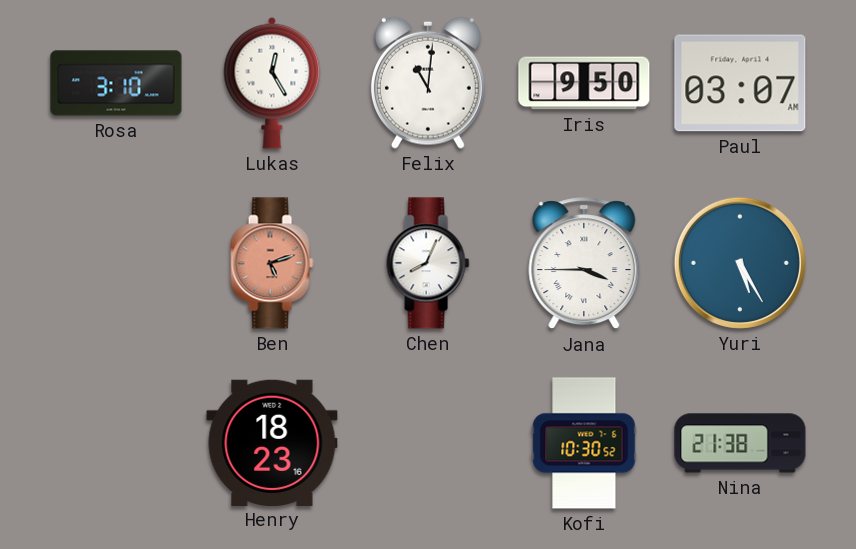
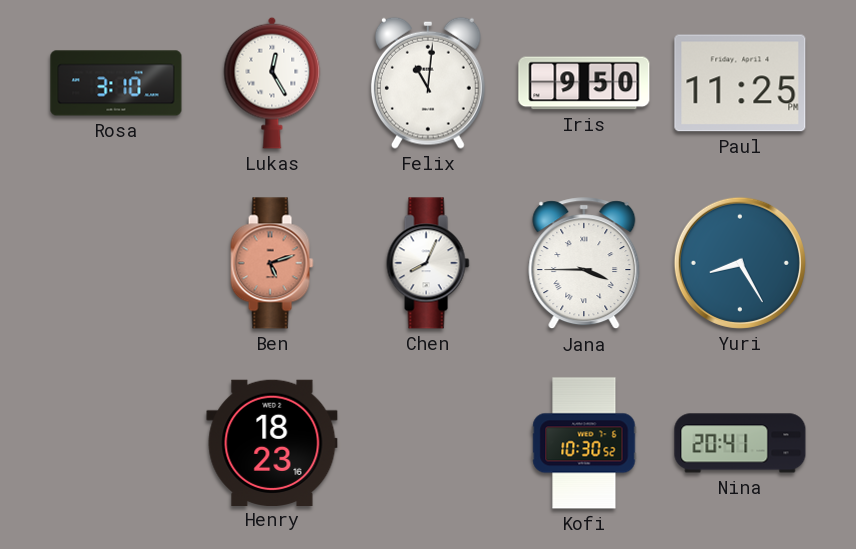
Paul: 03:07 -> 11:25
Yuri: 5:25 -> 8:25
Nina: 21:38 -> 20:41
